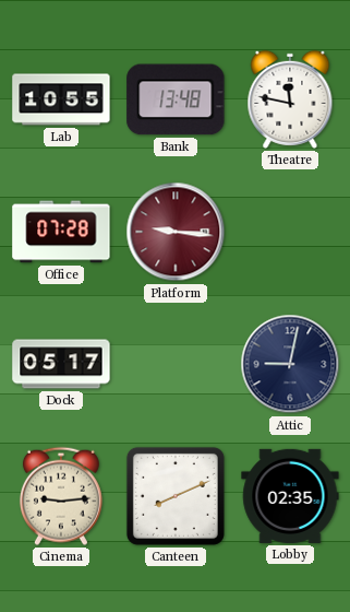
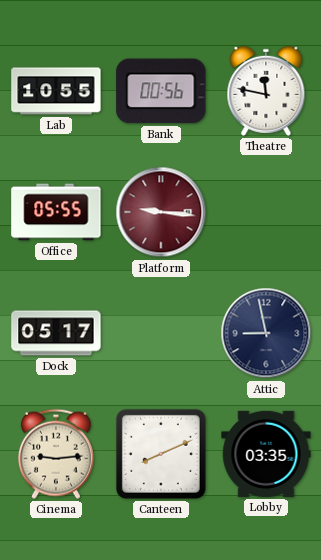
Bank: 13:48 -> 00:56
Office: 07:28 -> 05:55
Attic: 9:02 -> 8:58
Lobby: 02:35 -> 03:35
